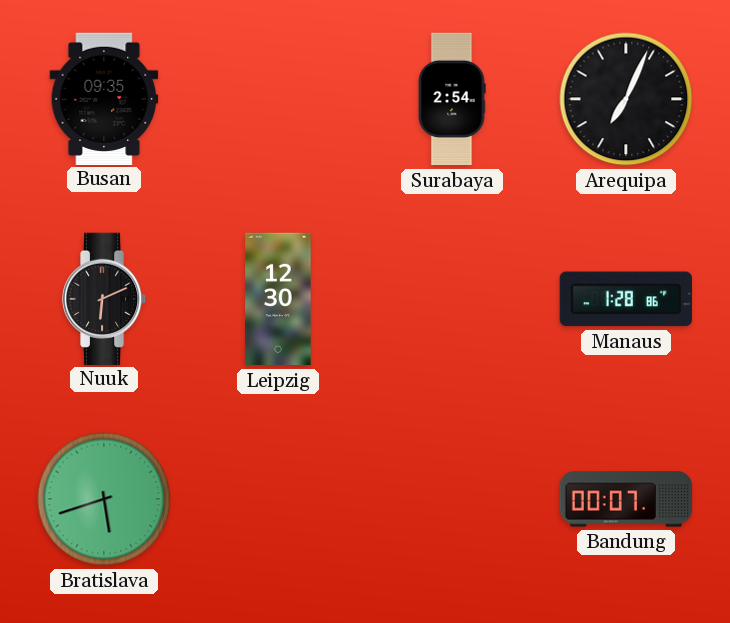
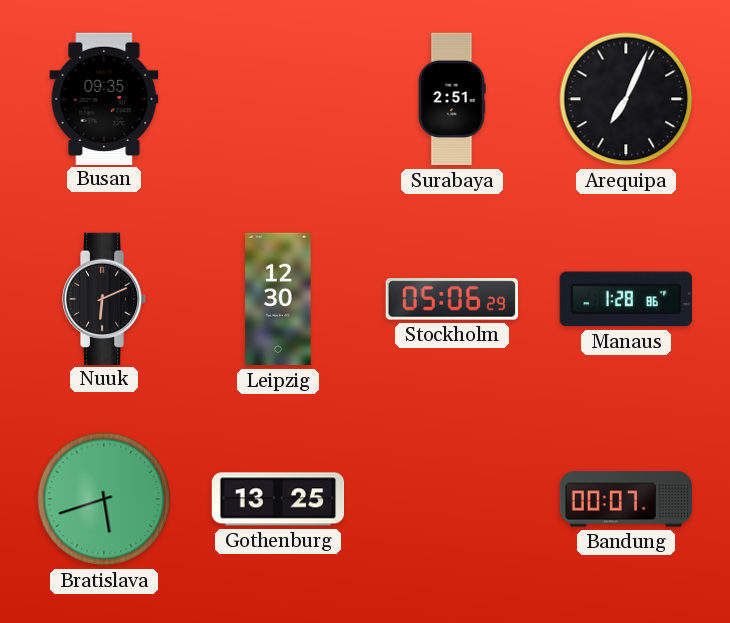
Surabaya: 2:54 -> 2:51
Stockholm: none -> 05:06
Gothenburg: none -> 13:25
